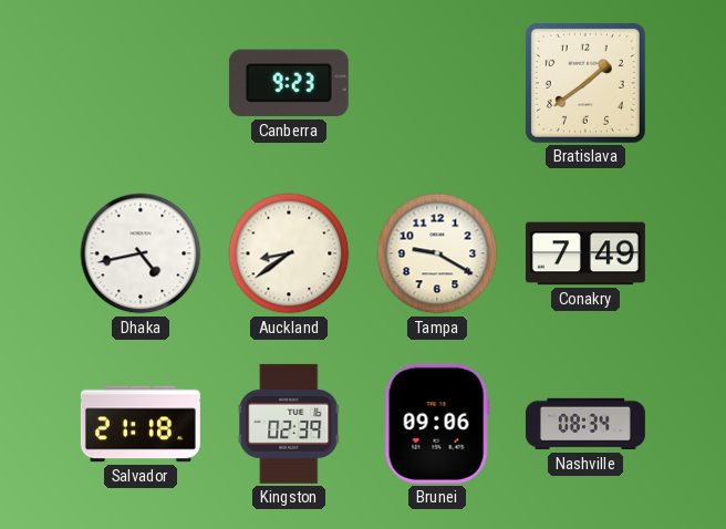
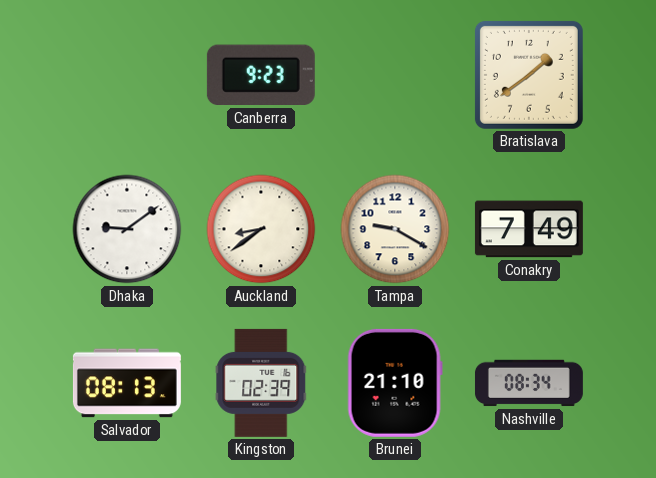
Dhaka: 4:43 -> 9:09
Salvador: 21:18 -> 08:13
Brunei: 09:06 -> 21:10
